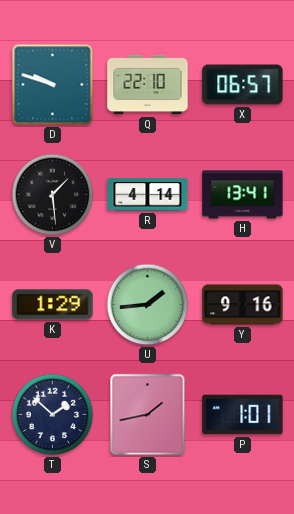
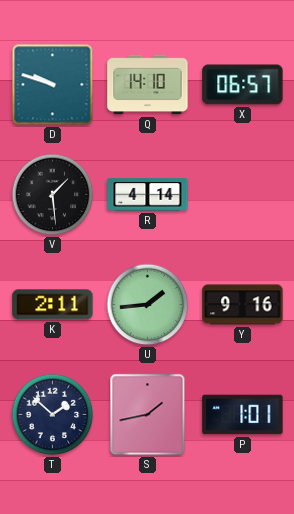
Q: 22:10 -> 14:10
H: 13:41 -> none
K: 1:29 -> 2:11
